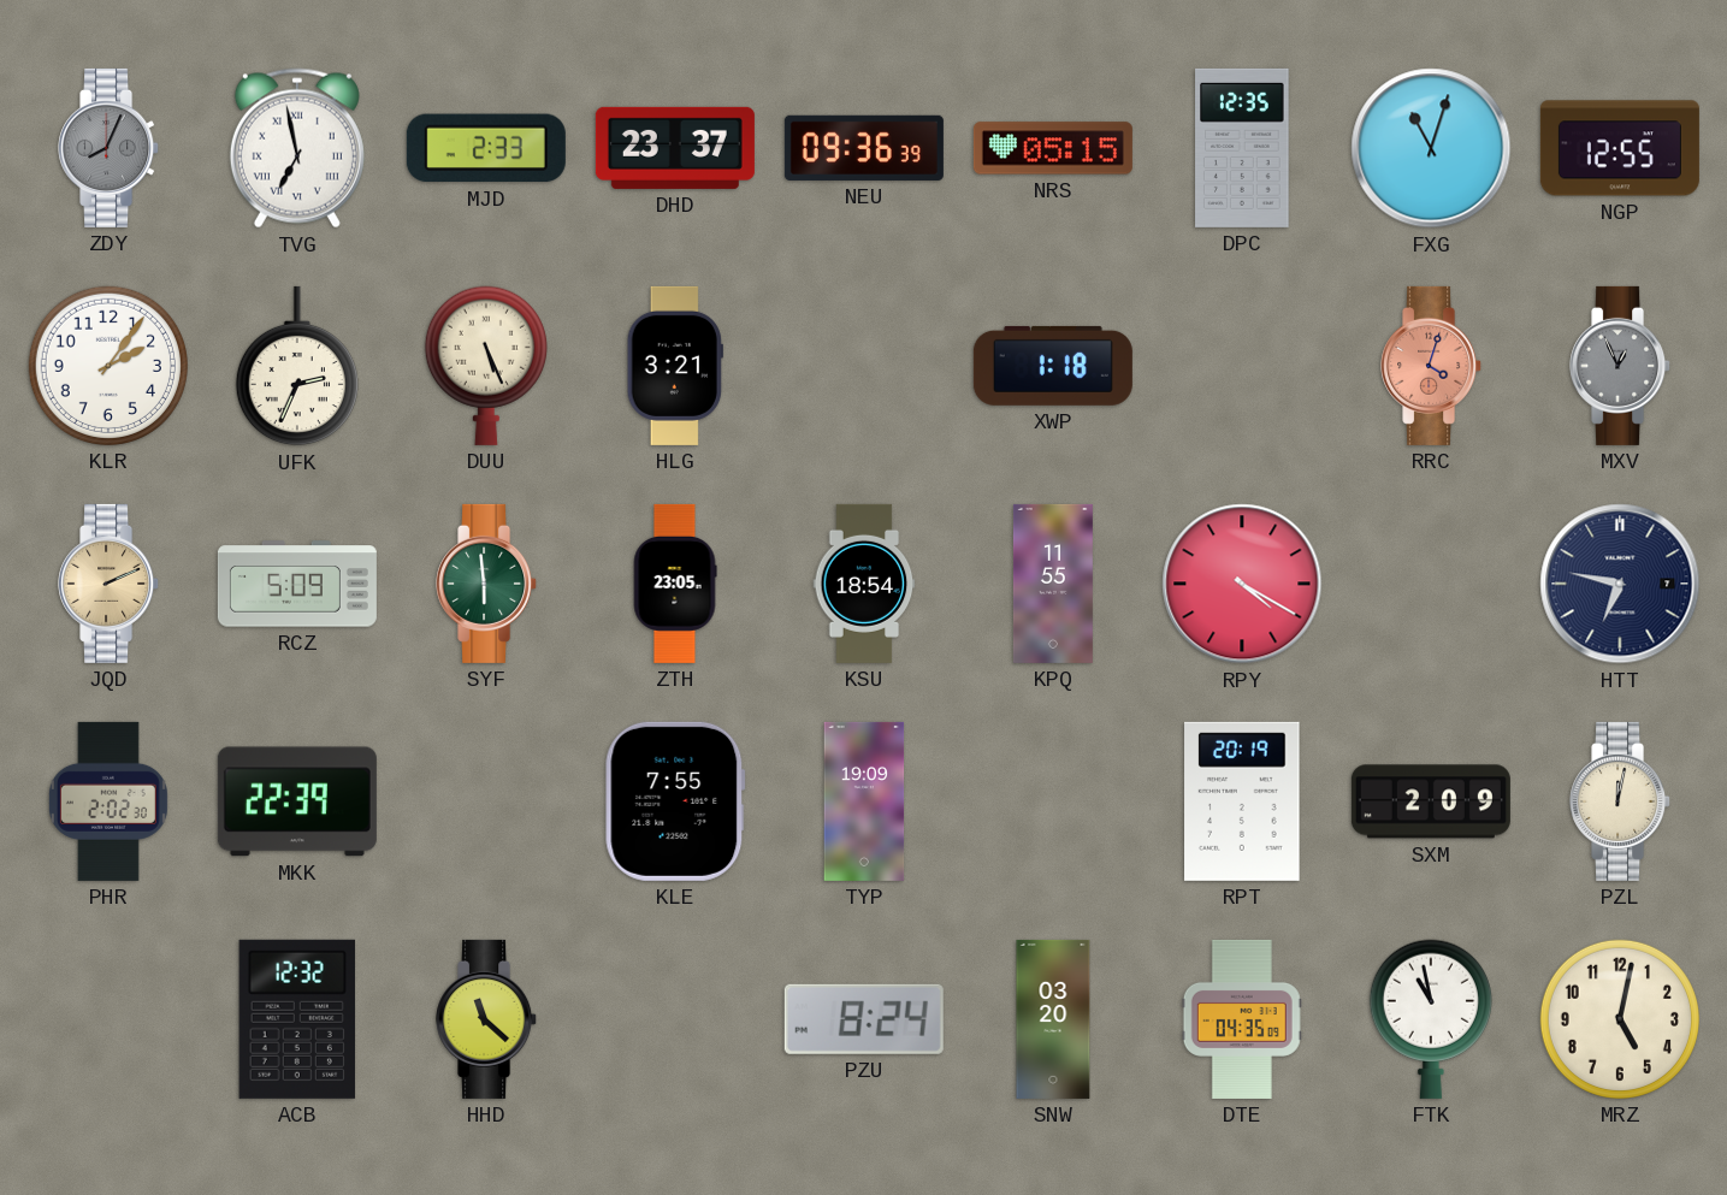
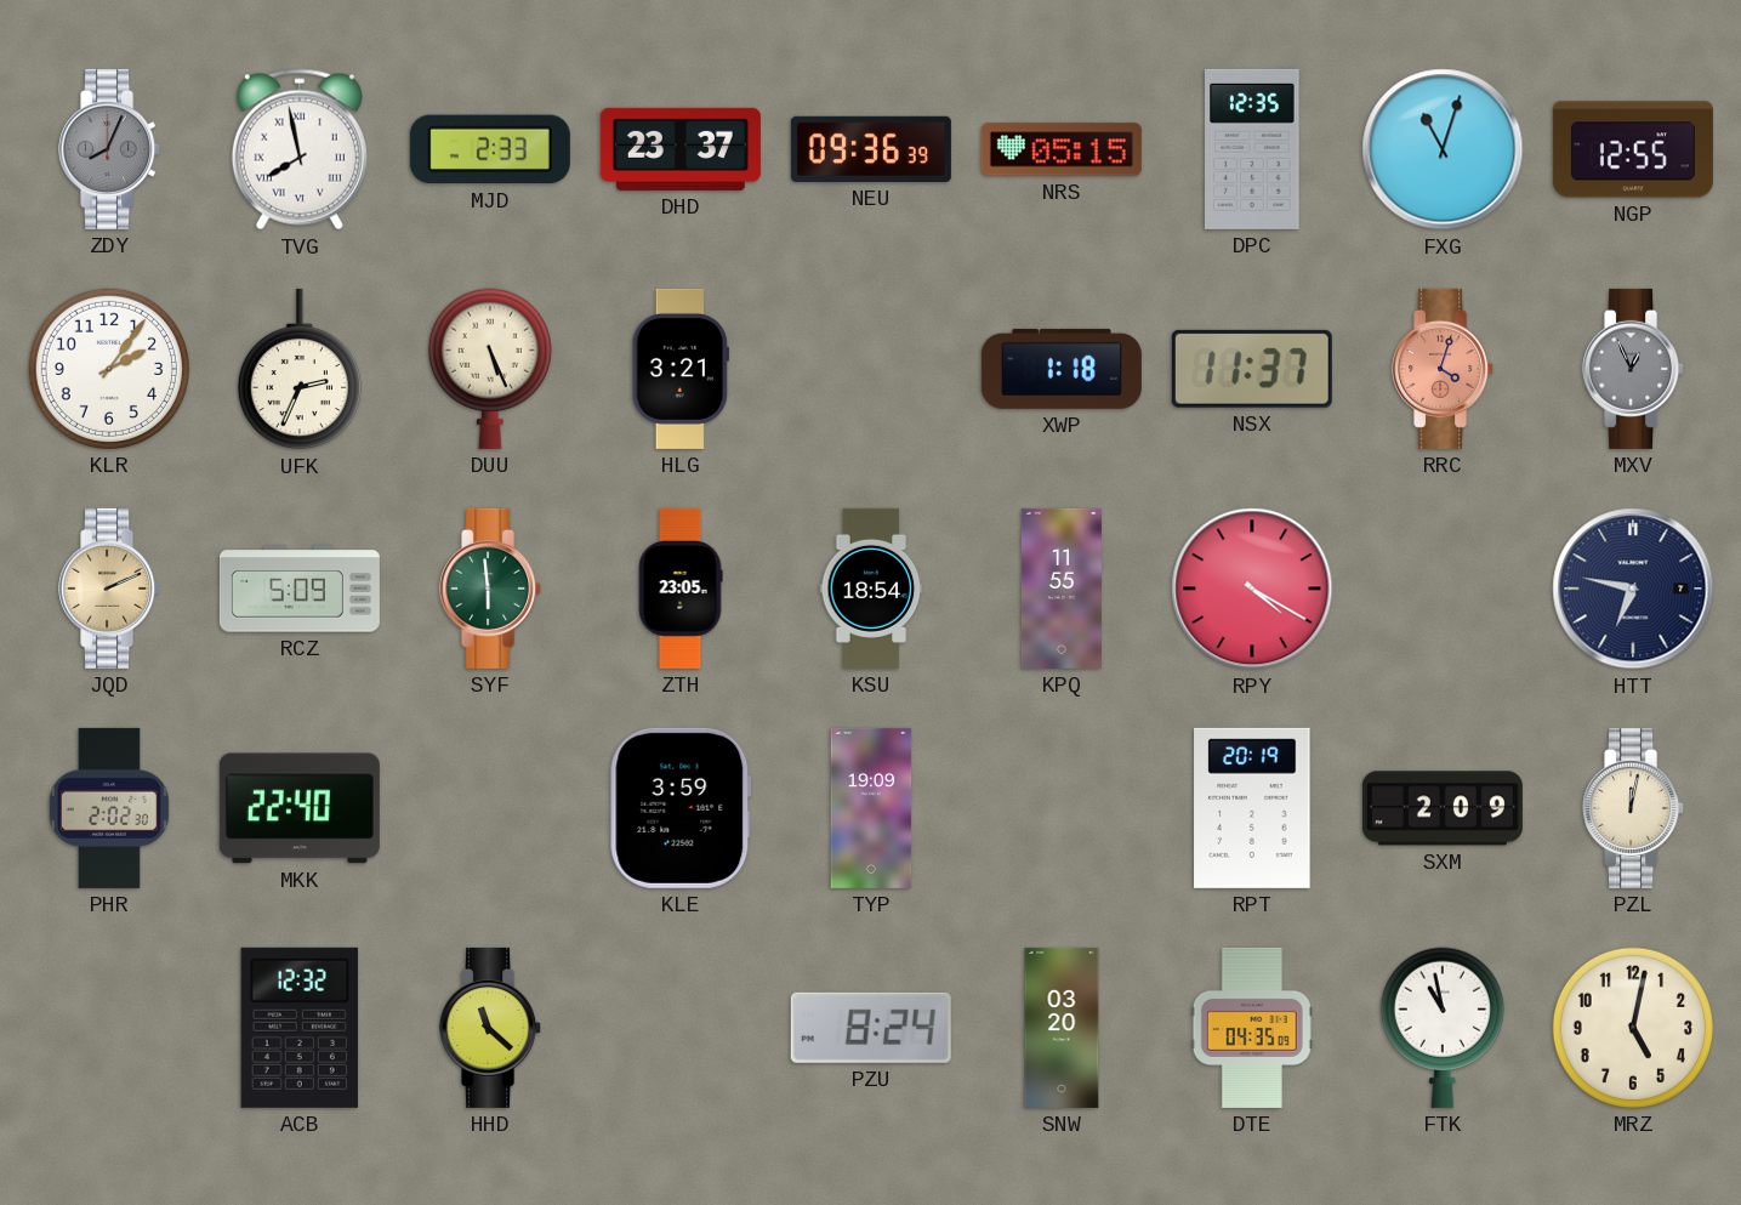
TVG: 6:58 -> 7:58
NSX: none -> 11:37
MKK: 22:39 -> 22:40
KLE: 7:55 -> 3:59
